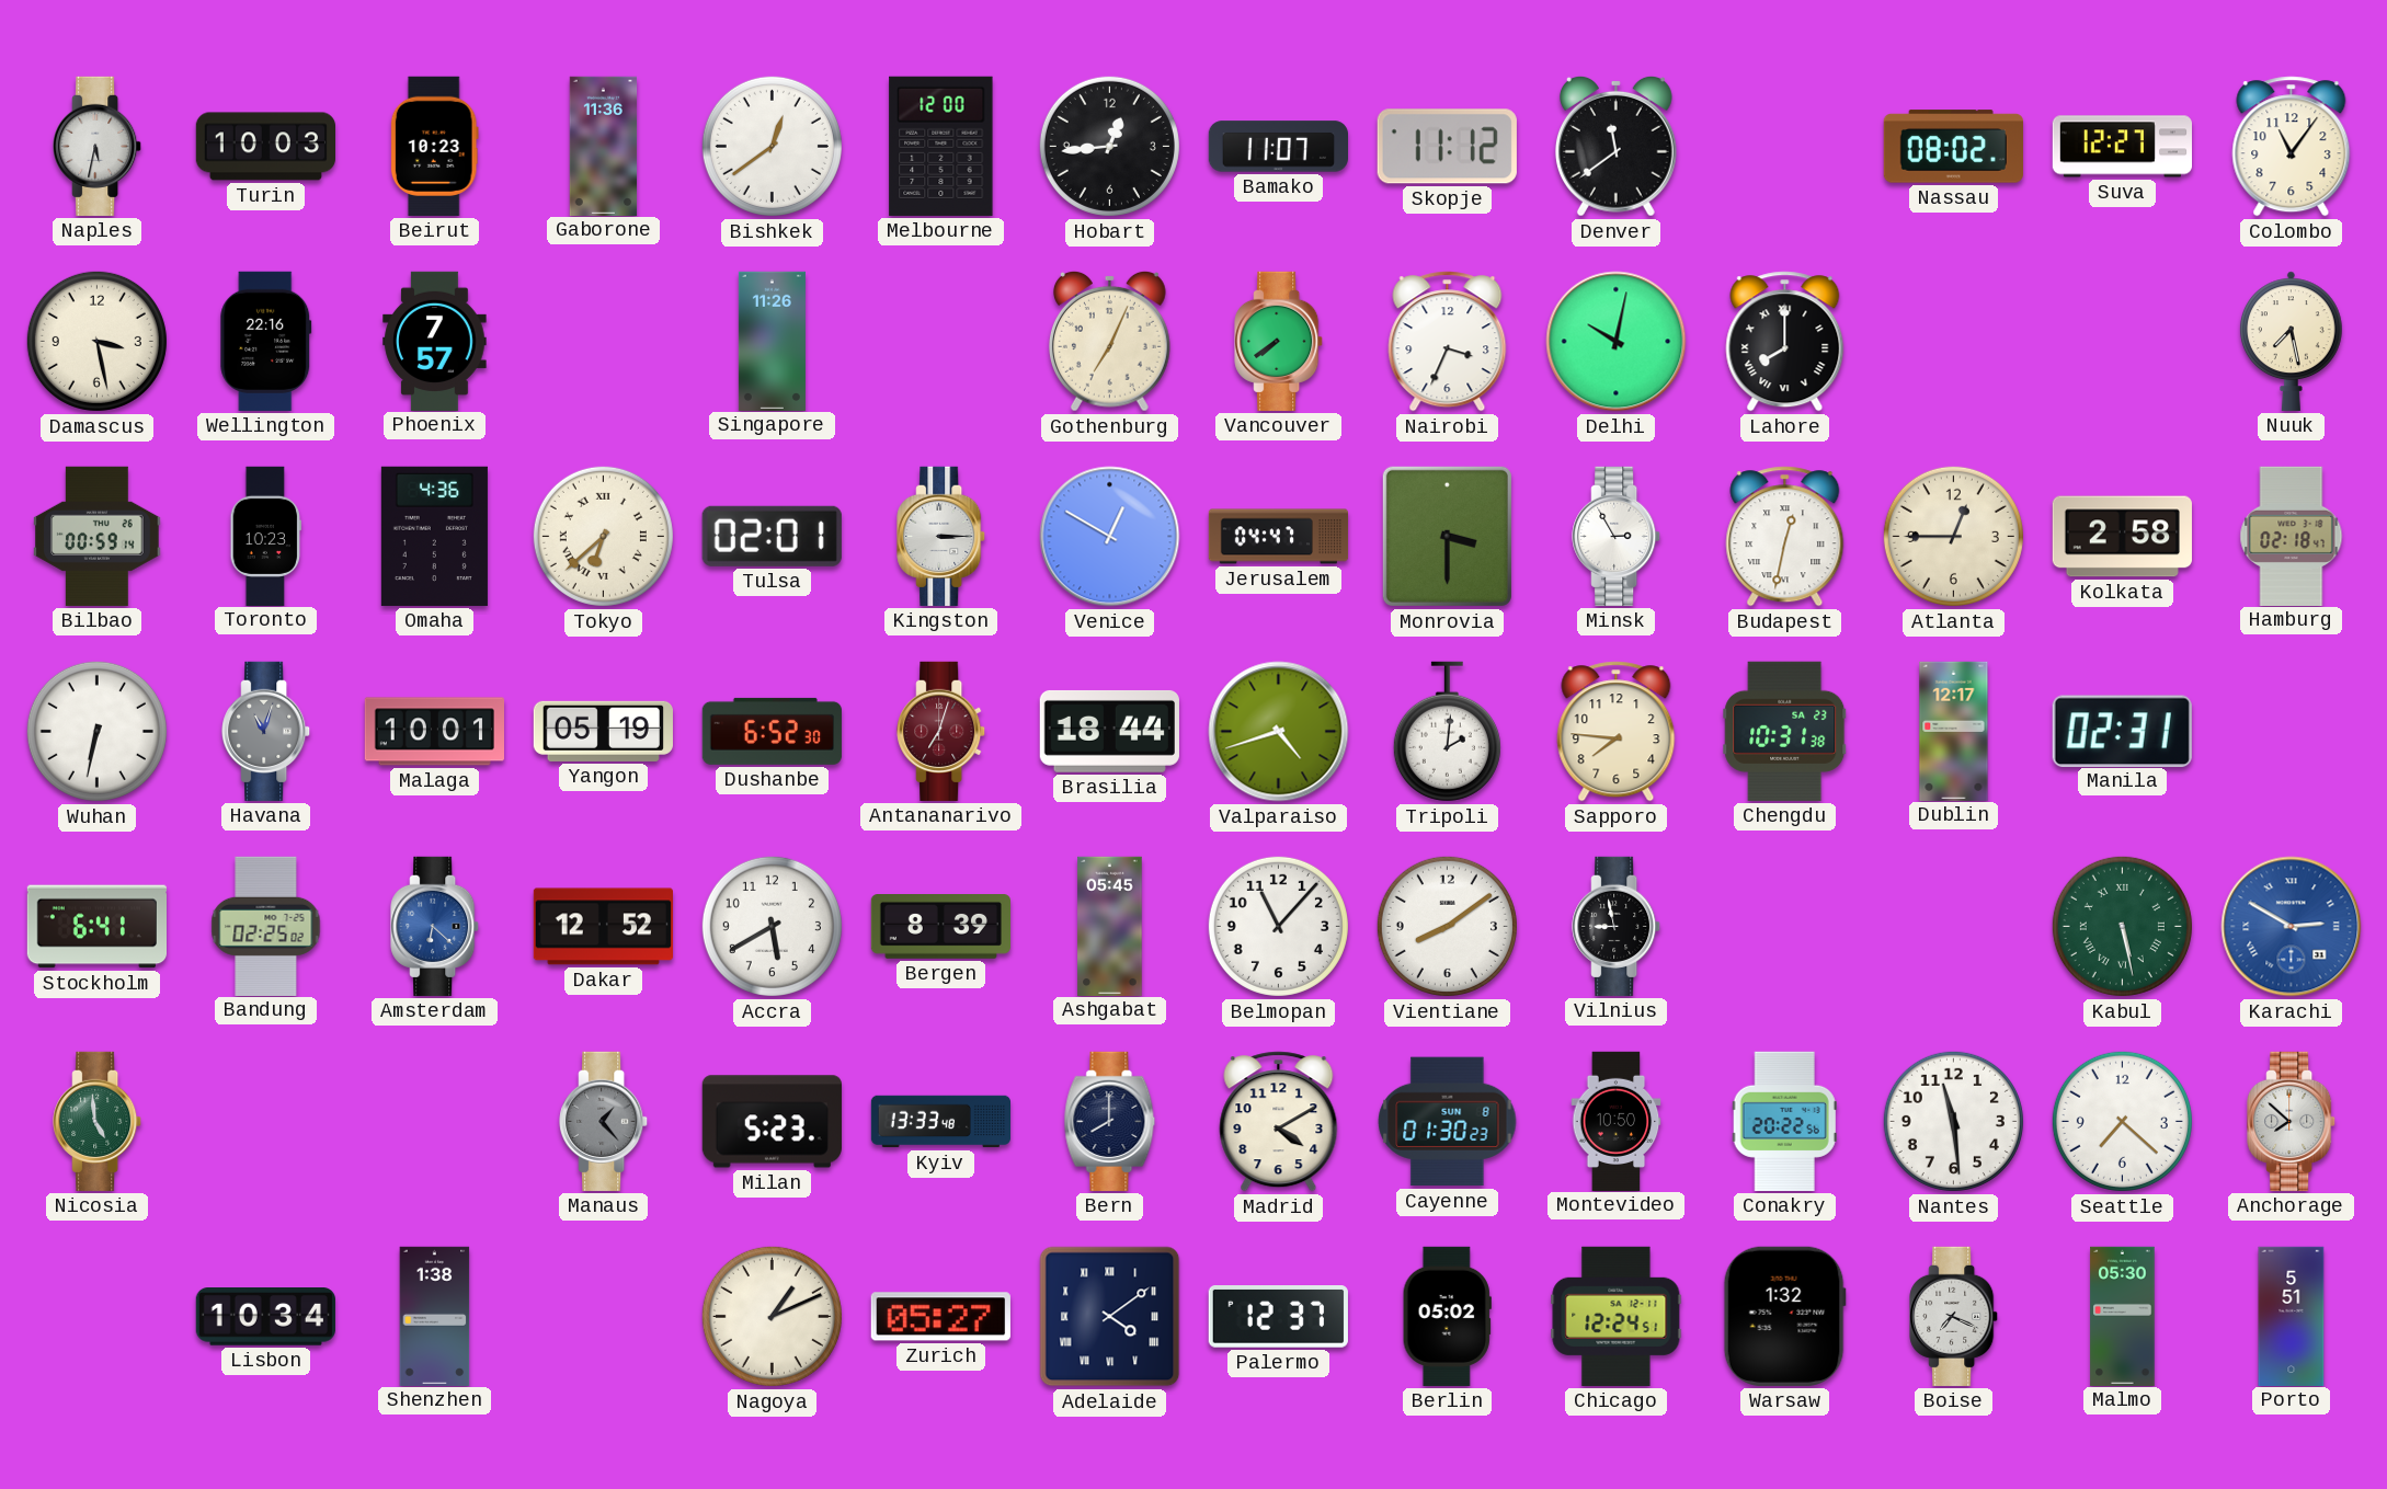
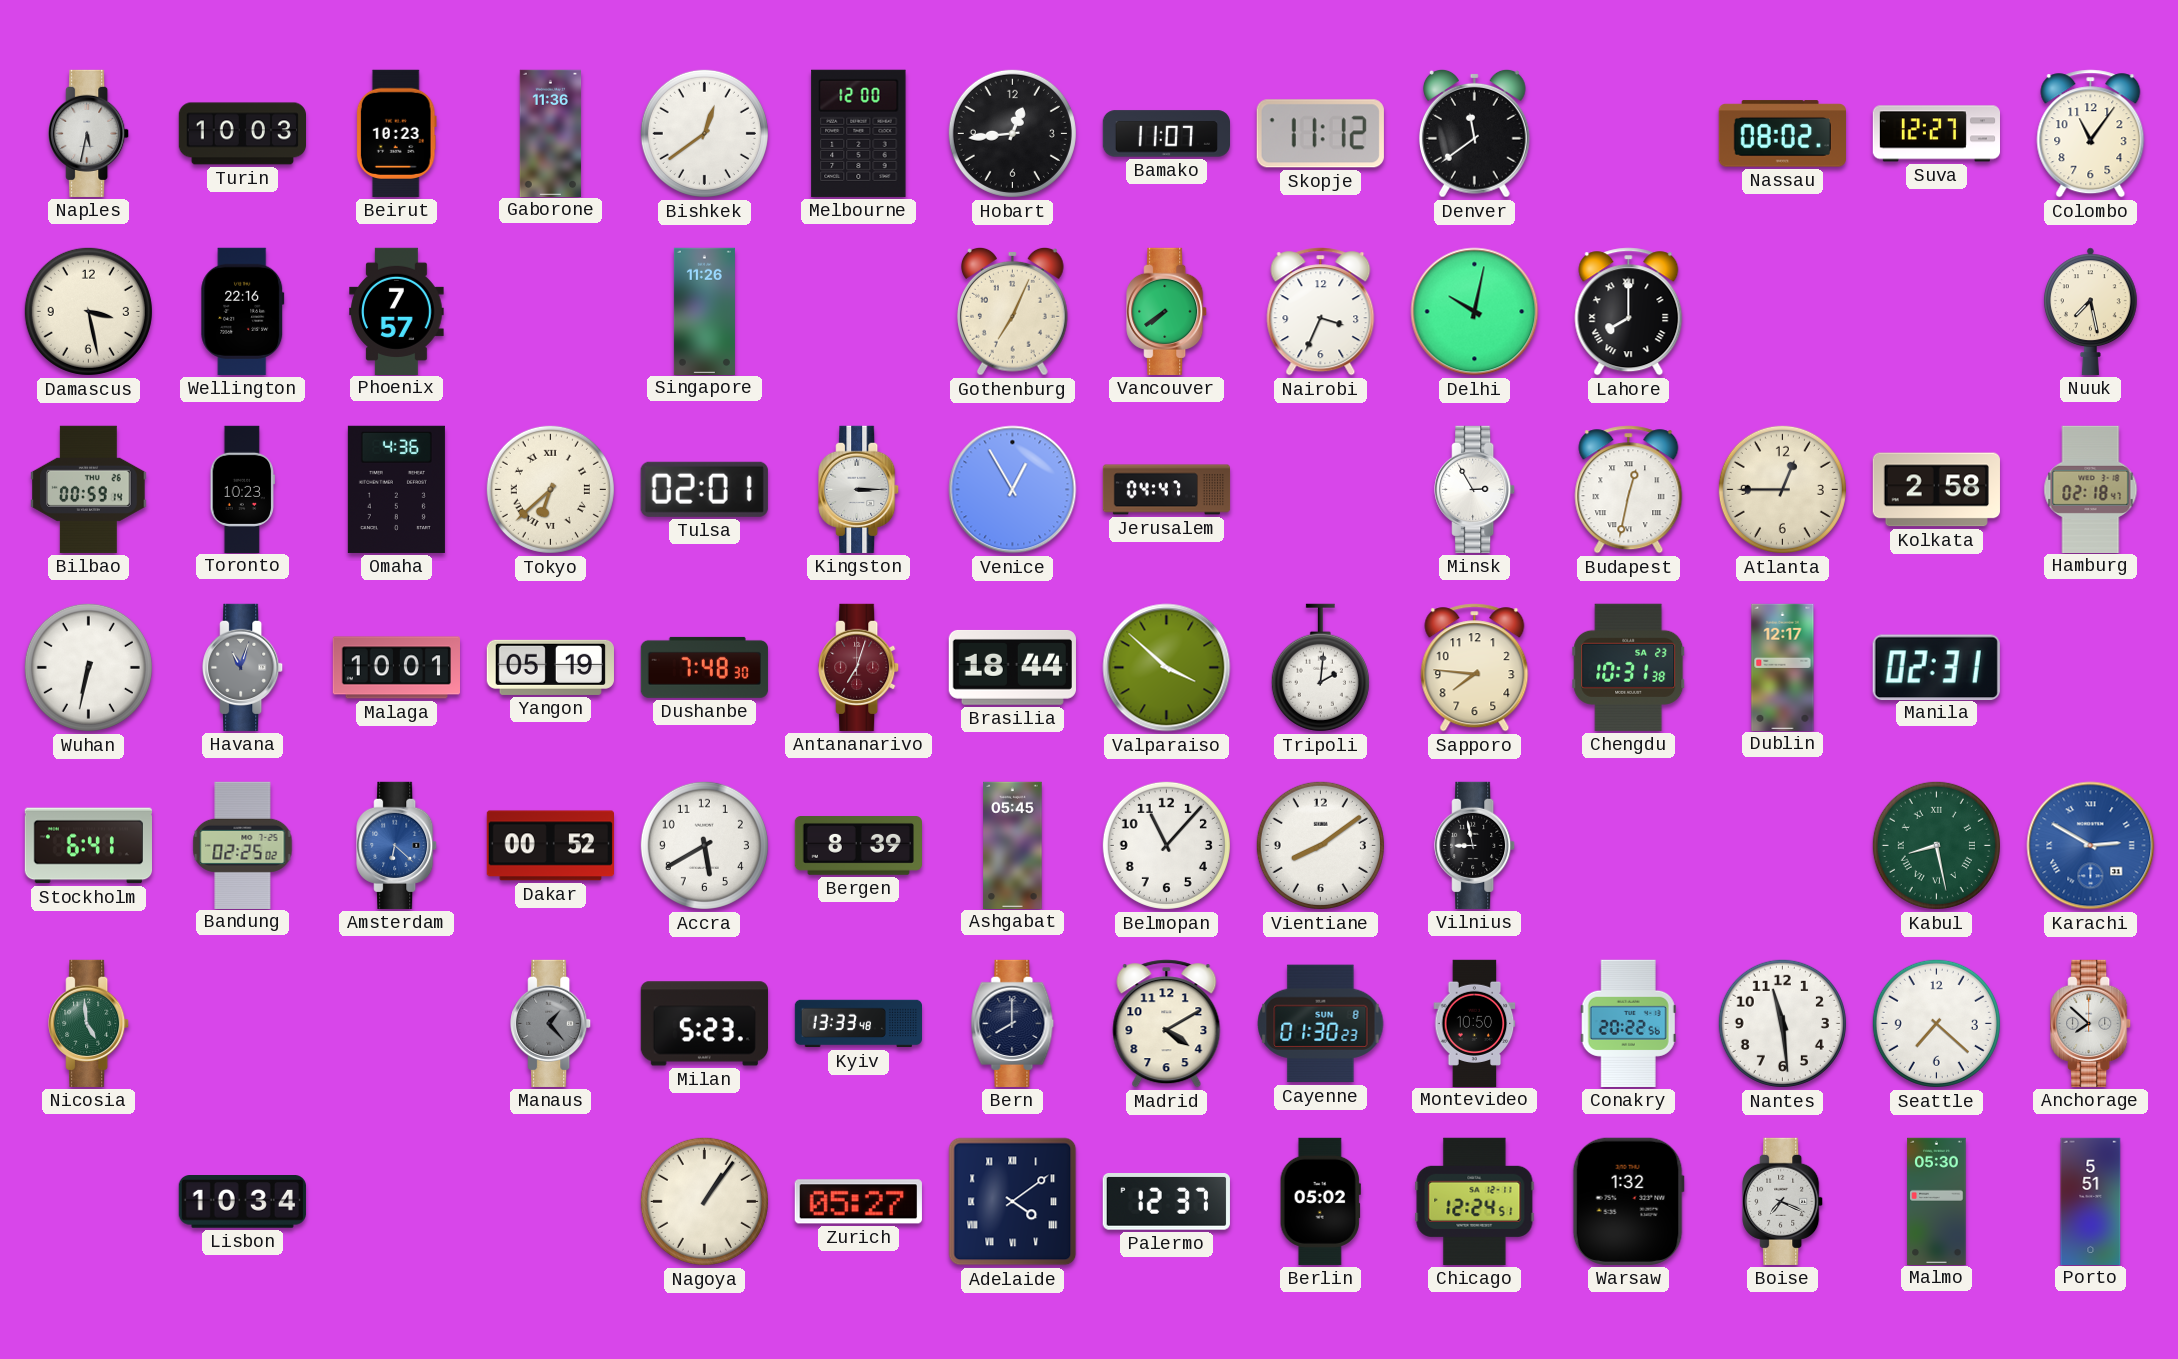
Venice: 12:50 -> 12:55
Monrovia: 3:30 -> none
Dushanbe: 6:52 -> 7:48
Valparaiso: 4:42 -> 3:52
Dakar: 12:52 -> 00:52
Kabul: 5:28 -> 8:28
Shenzhen: 1:38 -> none
Nagoya: 1:11 -> 1:06
